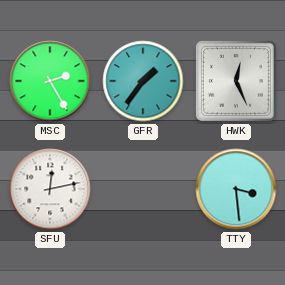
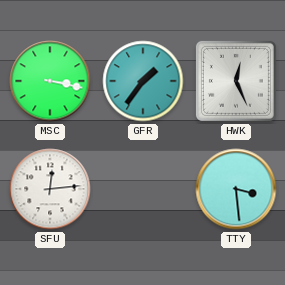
MSC: 2:25 -> 3:17
SFU: 12:13 -> 12:14
